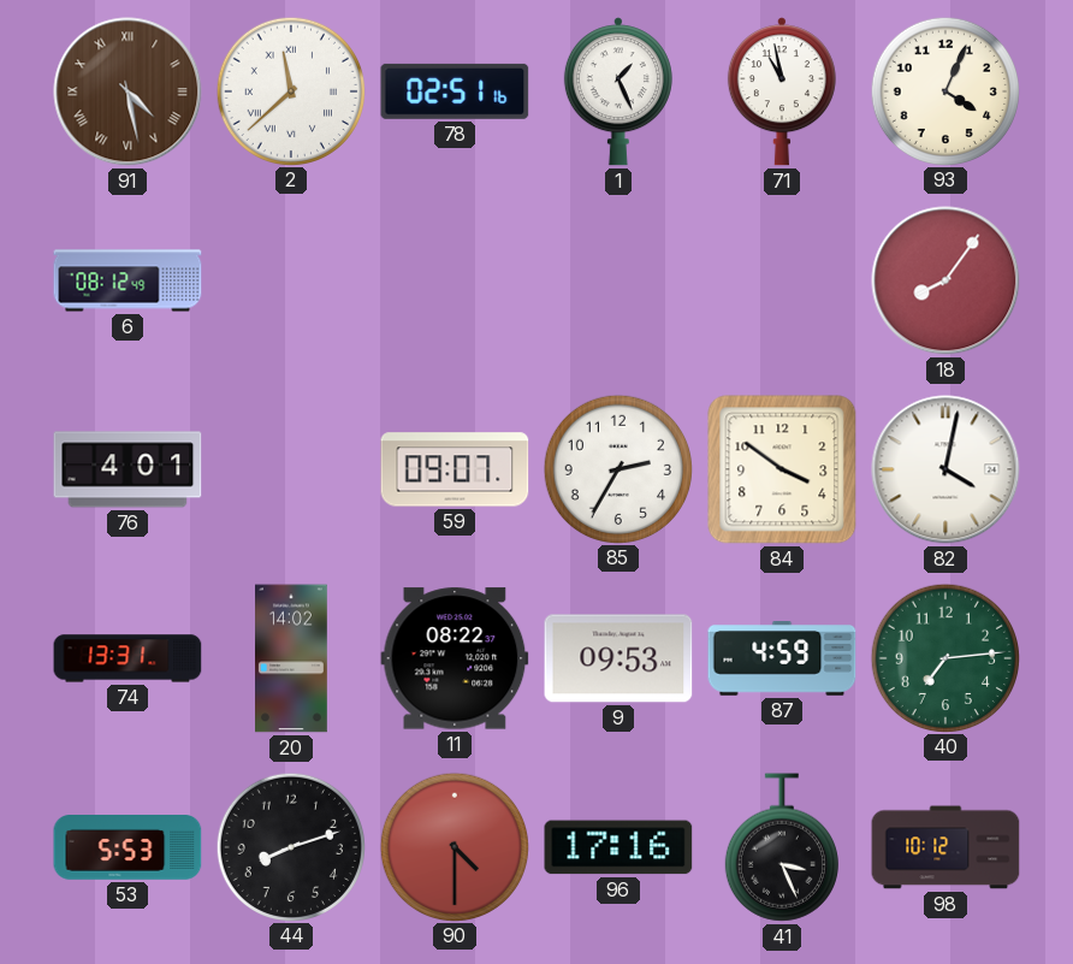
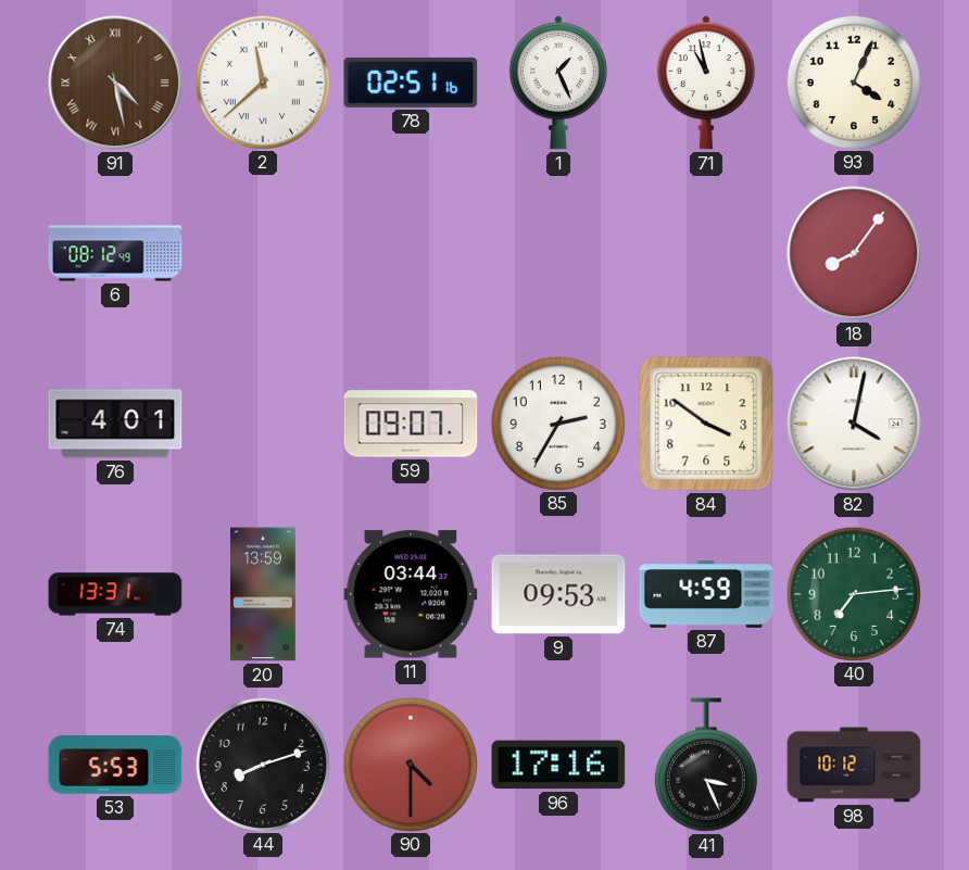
20: 14:02 -> 13:59
11: 08:22 -> 03:44
